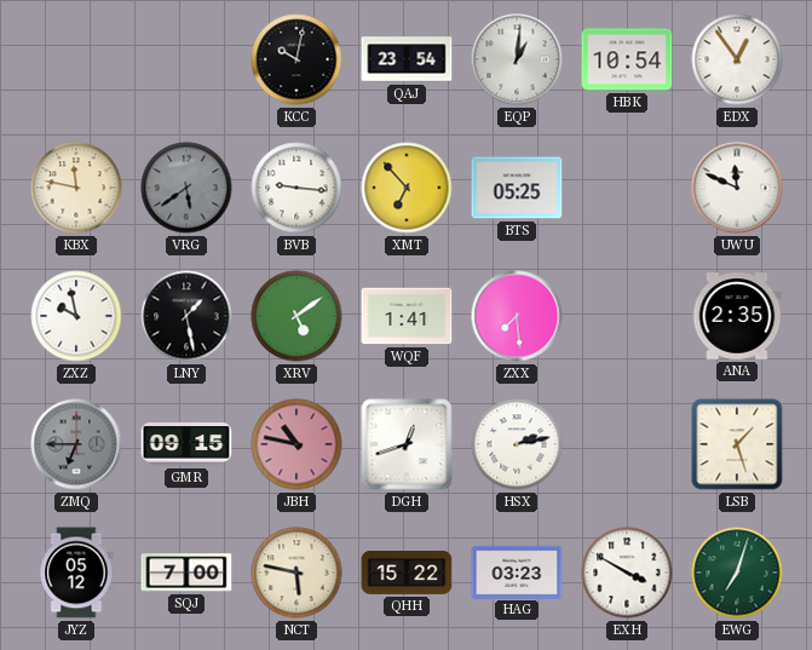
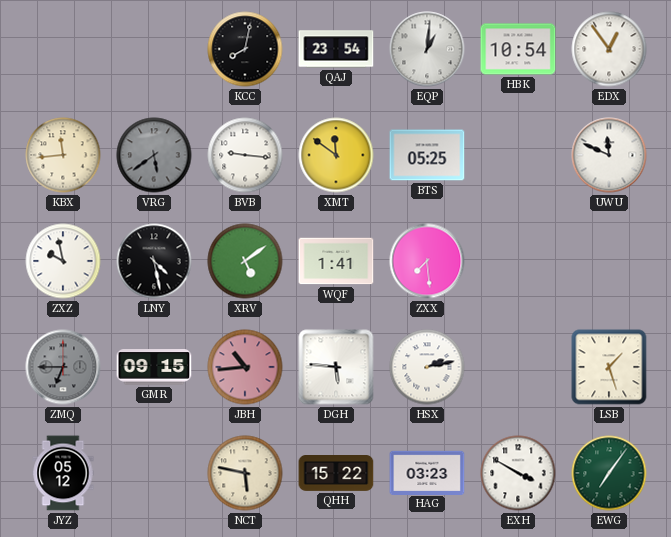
KCC: 10:02 -> 8:02
KBX: 11:47 -> 11:44
XMT: 6:53 -> 11:51
LNY: 1:28 -> 4:28
ANA: 2:35 -> none
JBH: 10:47 -> 10:44
DGH: 12:42 -> 5:46
SQJ: 7:00 -> none
EWG: 7:03 -> 7:06
